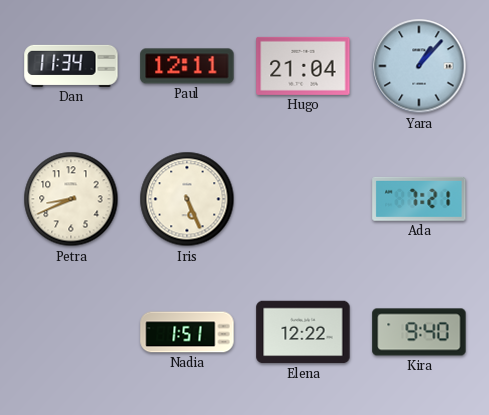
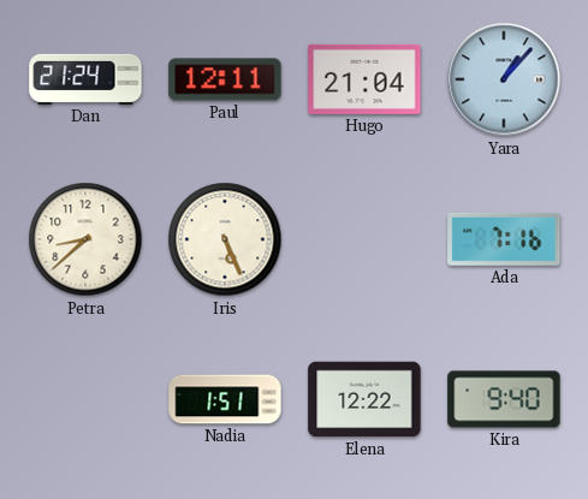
Dan: 11:34 -> 21:24
Petra: 8:41 -> 8:38
Ada: 7:21 -> 7:16
